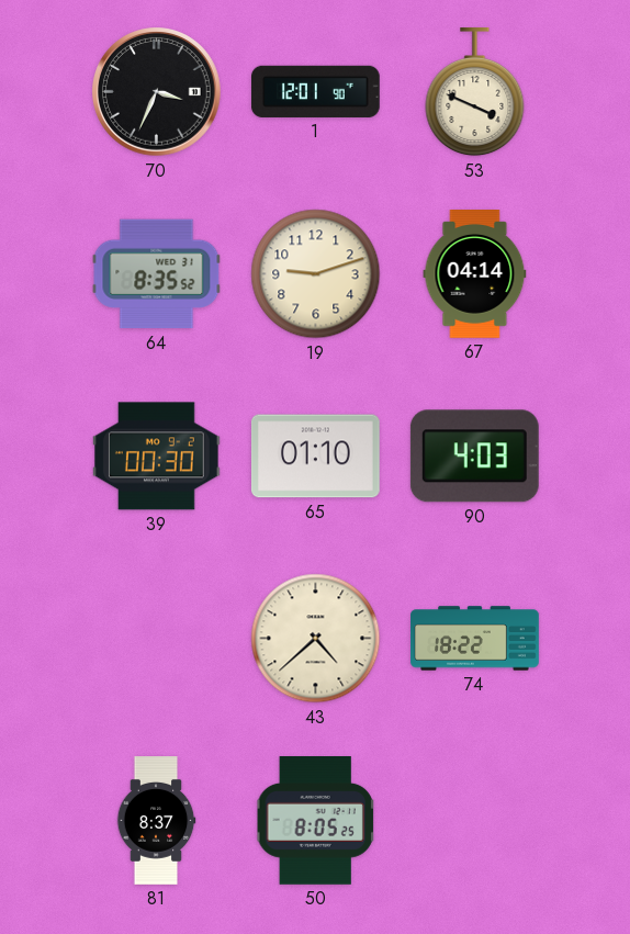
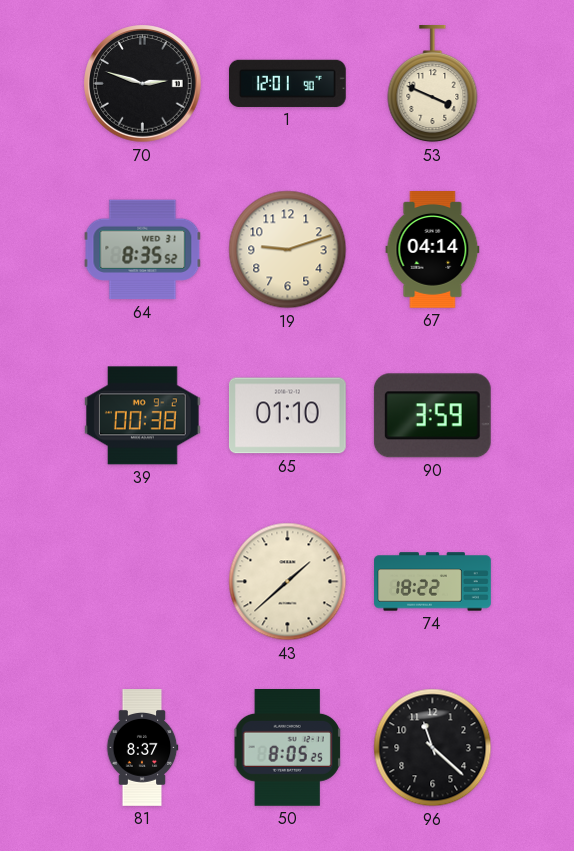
70: 3:34 -> 2:48
39: 00:30 -> 00:38
90: 4:03 -> 3:59
43: 4:38 -> 1:38
96: none -> 11:22
